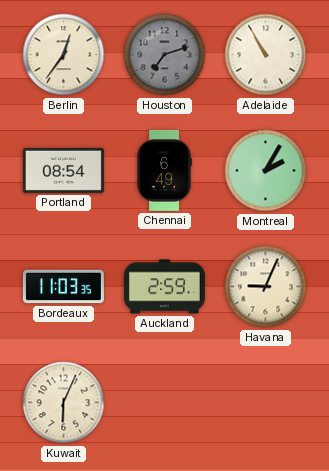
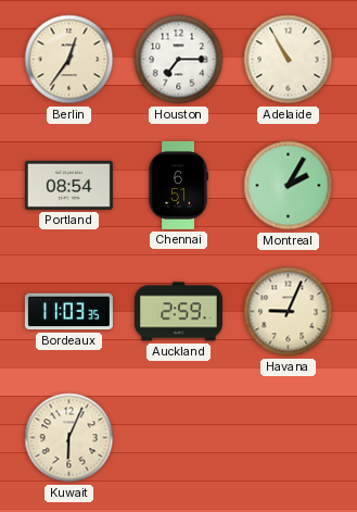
Houston: 7:12 -> 7:15
Houston dial: grey -> white
Chennai: 6:49 -> 6:51
